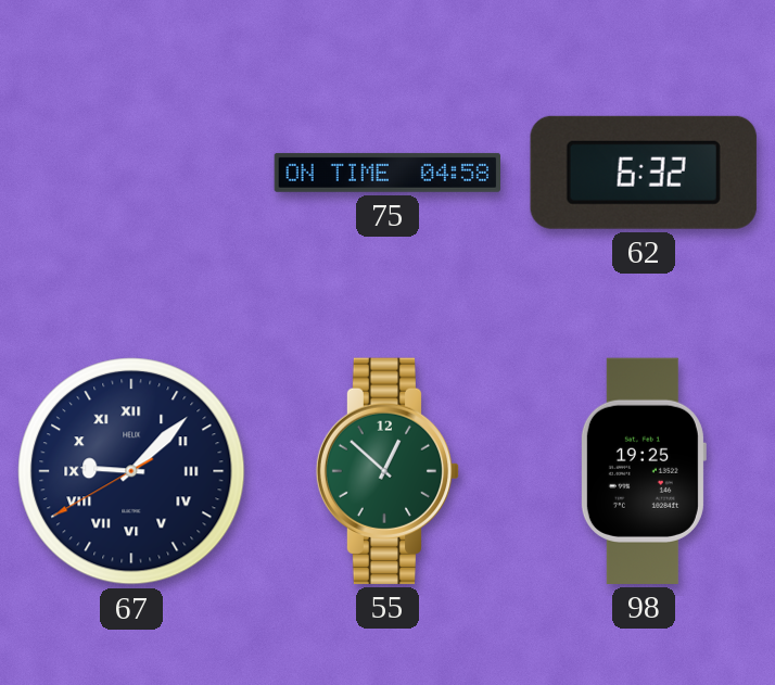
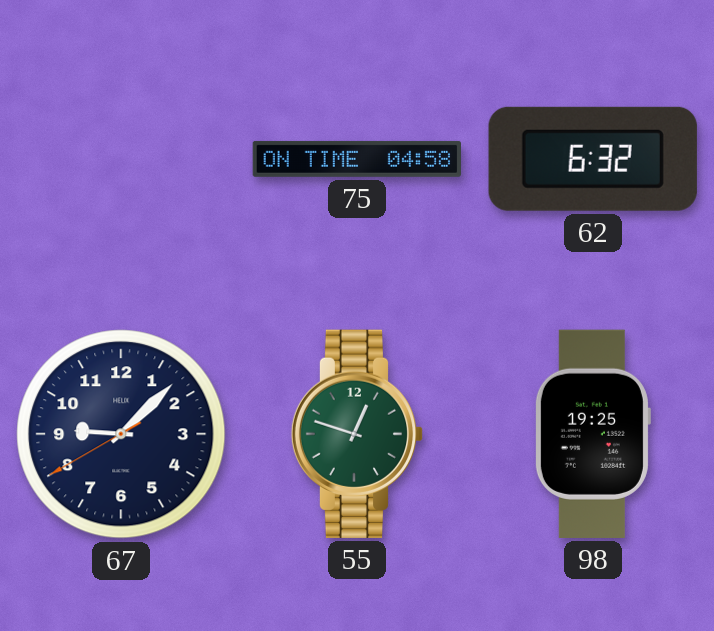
67 numerals: Roman -> Arabic
55: 12:52 -> 12:48
